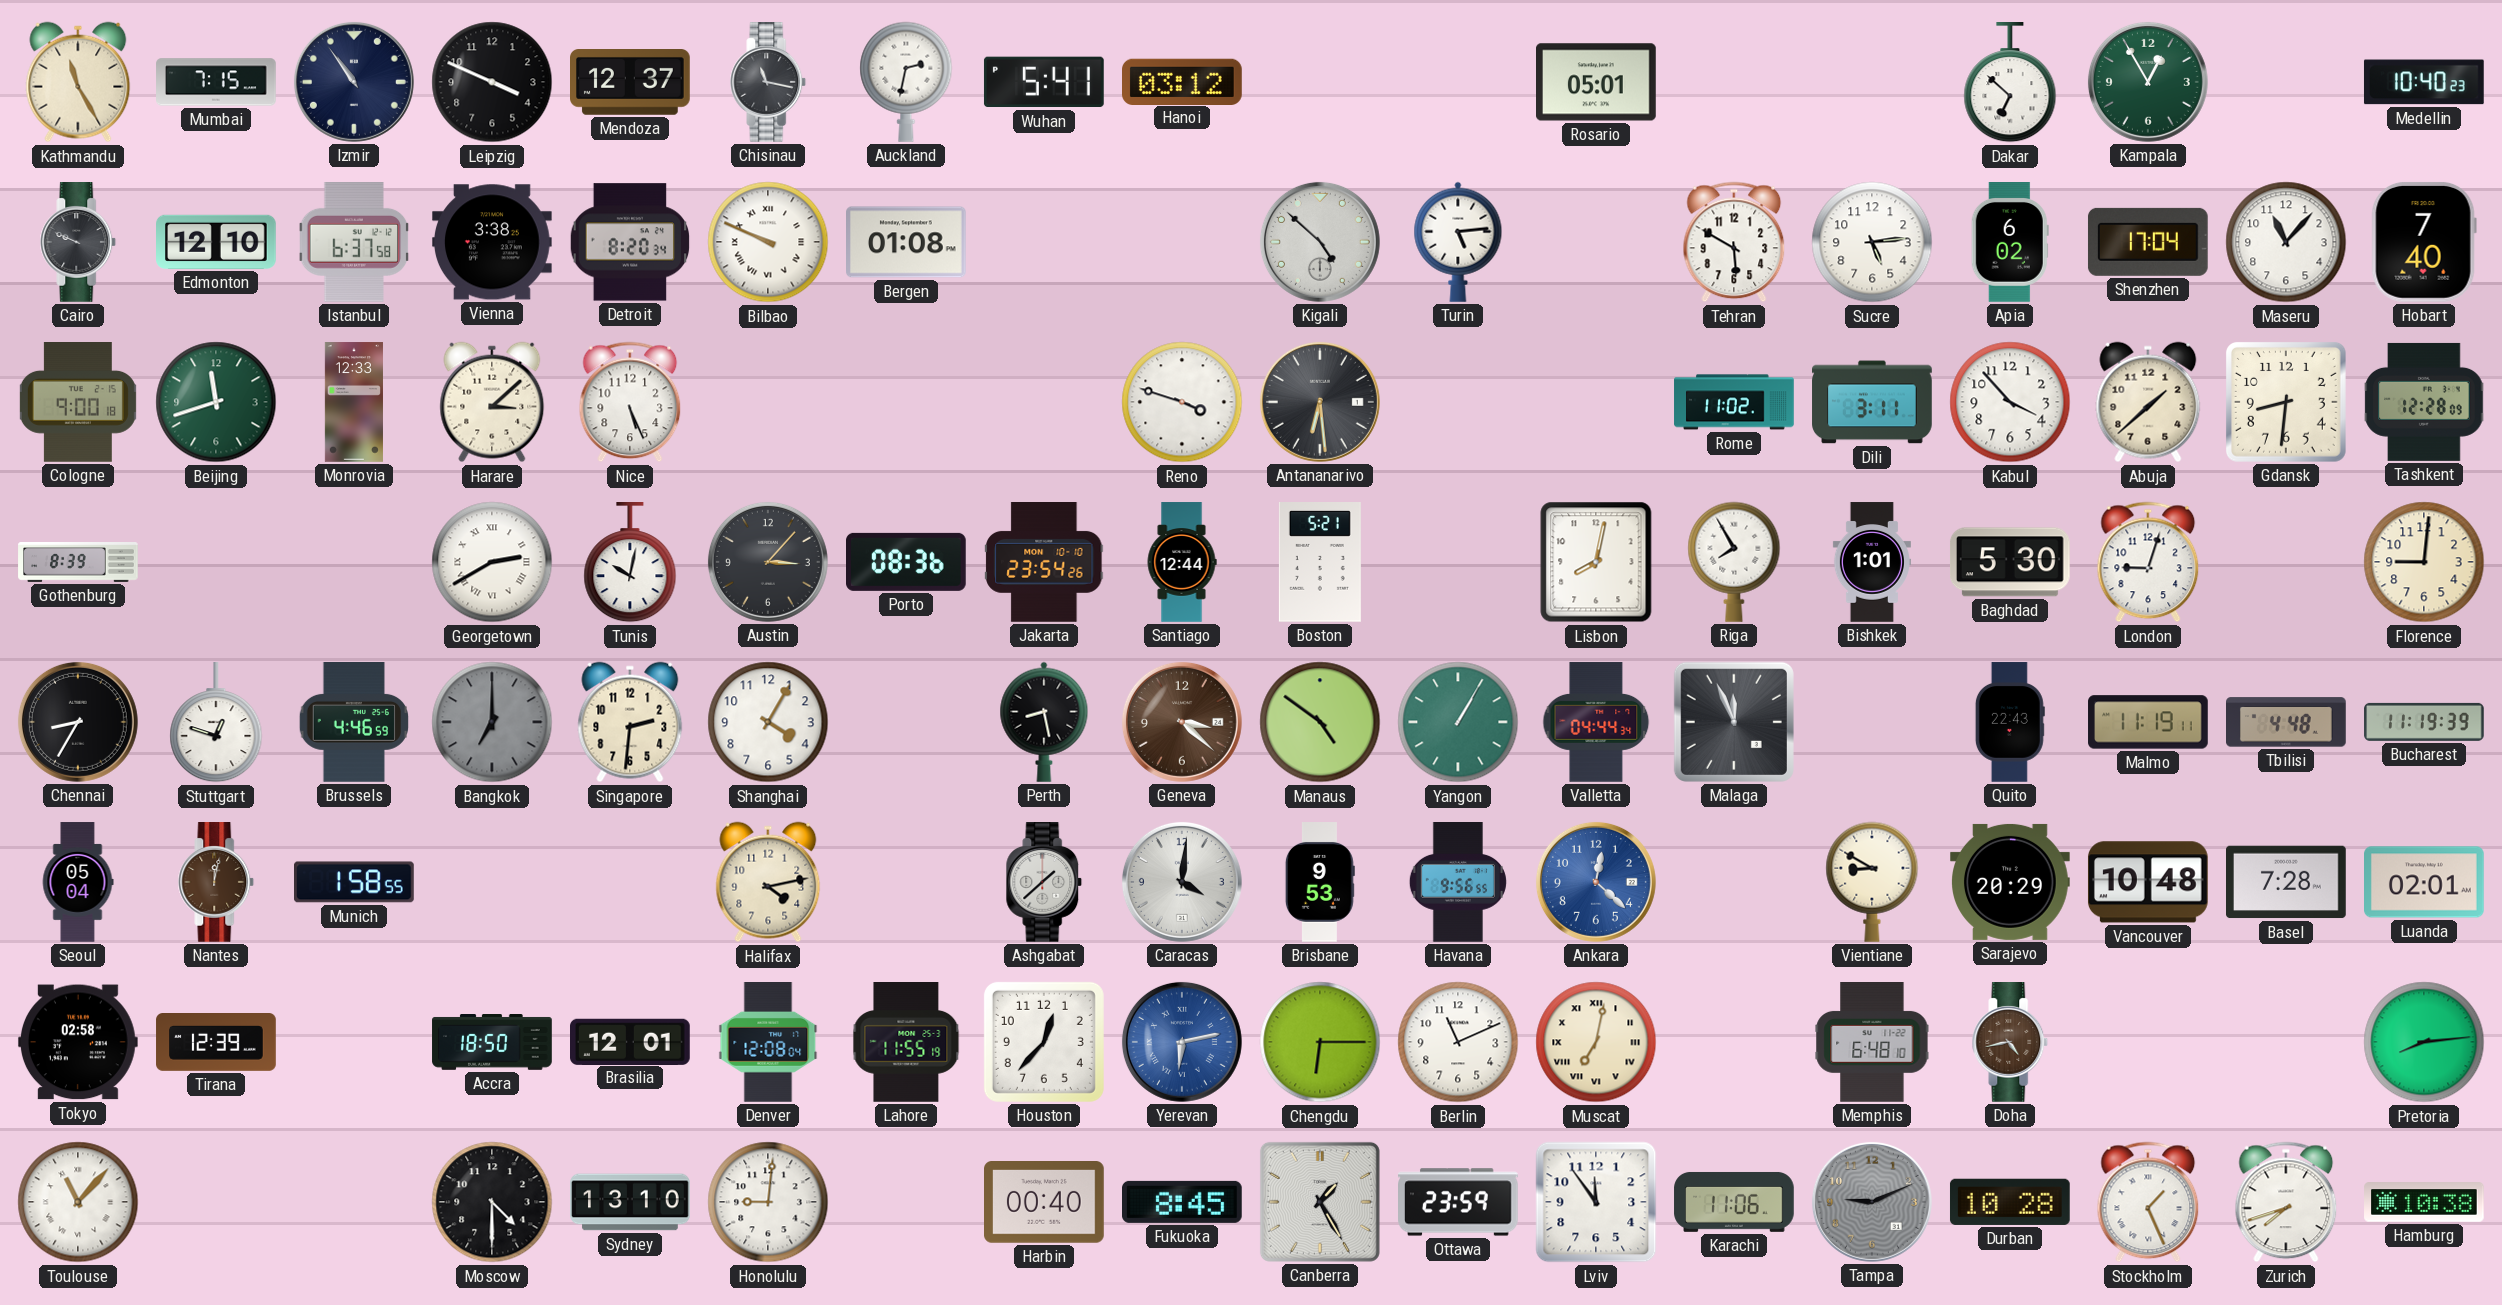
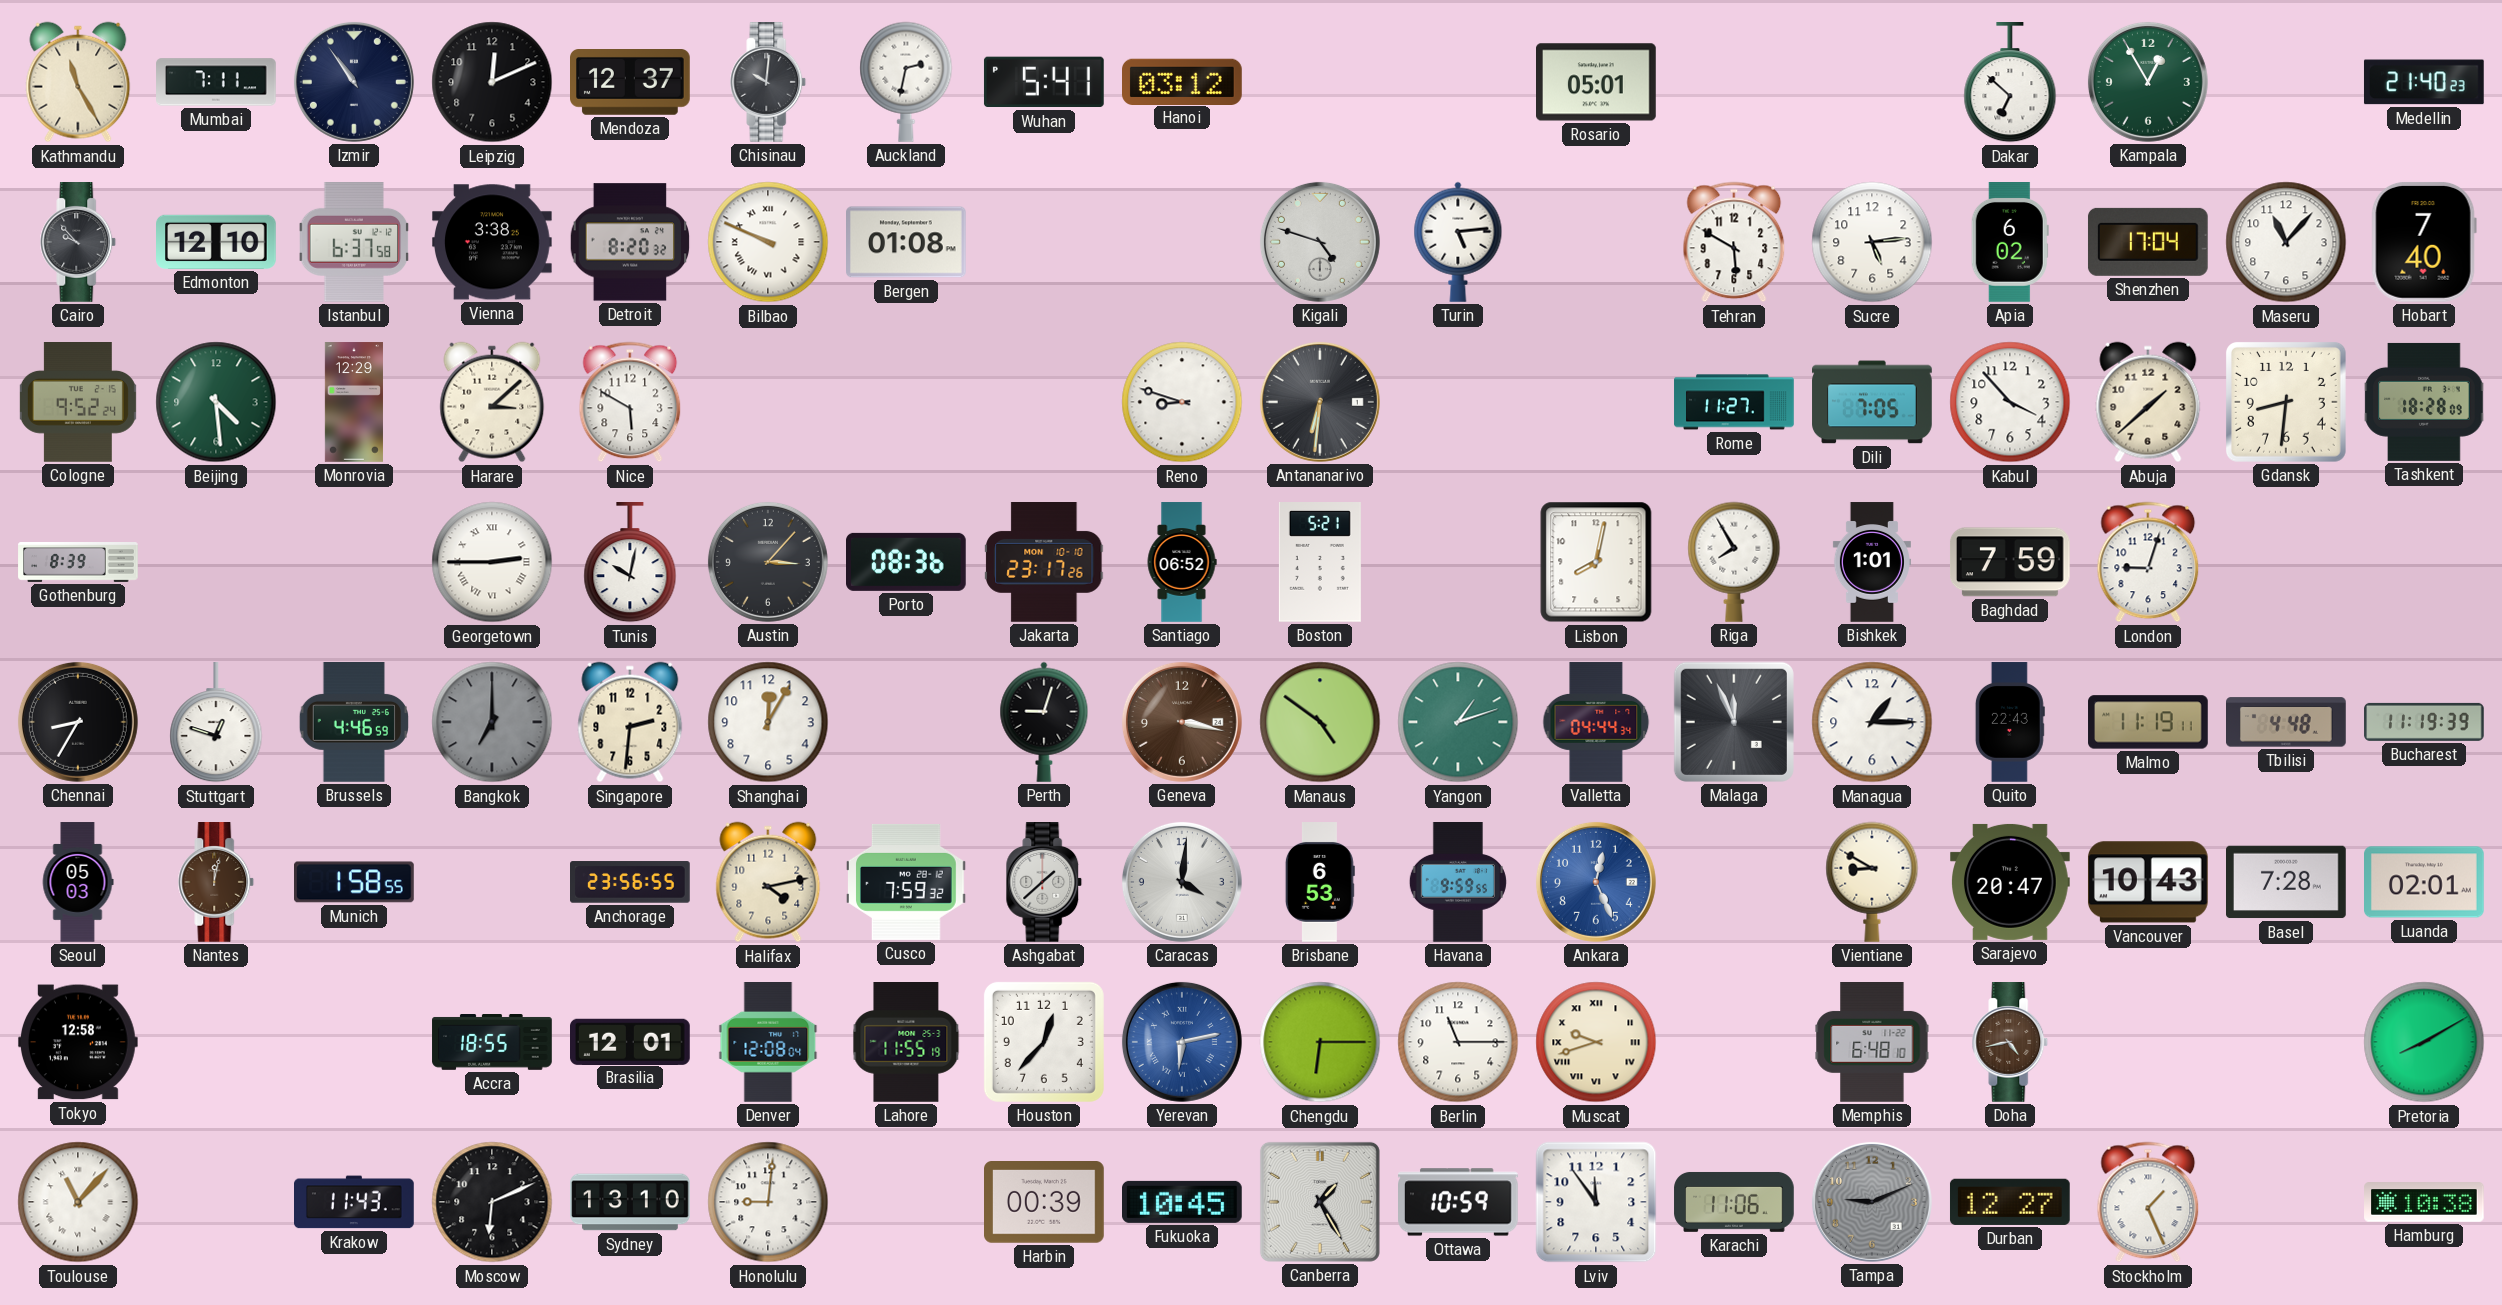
Mumbai: 7:15 -> 7:11
Leipzig: 3:49 -> 12:11
Chisinau: 11:17 -> 10:01
Medellin: 10:40 -> 21:40
Cairo: 9:49 -> 9:53
Detroit: 8:20:34 -> 8:20:32
Kigali: 4:52 -> 4:48
Cologne: 9:00 -> 9:52
Beijing: 11:42 -> 4:29
Monrovia: 12:33 -> 12:29
Nice: 5:26 -> 5:50
Reno: 3:48 -> 8:48
Antananarivo: 6:29 -> 6:31
Rome: 11:02 -> 11:27
Dili: 3:11 -> 7:05
Tashkent: 12:28 -> 18:28
Georgetown: 2:40 -> 2:45
Jakarta: 23:54 -> 23:17
Santiago: 12:44 -> 06:52
Baghdad: 5:30 -> 7:59
Florence: 9:01 -> none
Shanghai: 4:05 -> 12:05
Perth: 8:28 -> 9:03
Geneva: 3:22 -> 3:17
Yangon: 1:05 -> 1:12
Managua: none -> 1:15
Seoul: 05:04 -> 05:03
Anchorage: none -> 23:56
Cusco: none -> 7:59
Brisbane: 9:53 -> 6:53
Havana: 9:56 -> 9:59
Ankara: 12:22 -> 12:26
Sarajevo: 20:29 -> 20:47
Vancouver: 10:48 -> 10:43
Tokyo: 02:58 -> 12:58
Tirana: 12:39 -> none
Accra: 18:50 -> 18:55
Berlin: 11:11 -> 11:15
Muscat: 7:02 -> 9:42
Pretoria: 8:14 -> 8:10
Krakow: none -> 11:43
Moscow: 4:30 -> 6:11
Harbin: 00:40 -> 00:39
Fukuoka: 8:45 -> 10:45
Ottawa: 23:59 -> 10:59
Durban: 10:28 -> 12:27
Zurich: 7:42 -> none
